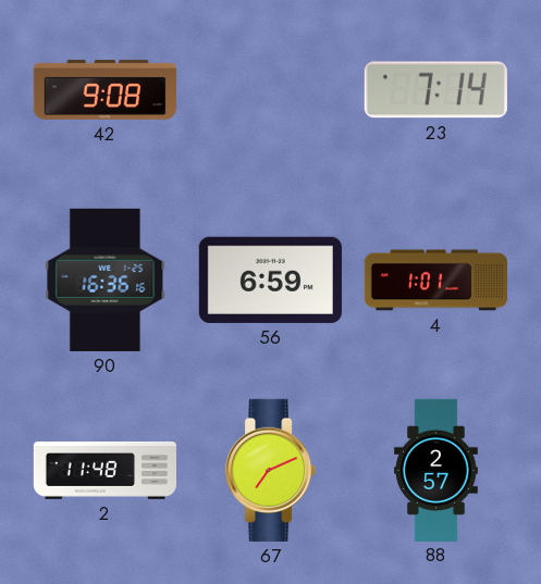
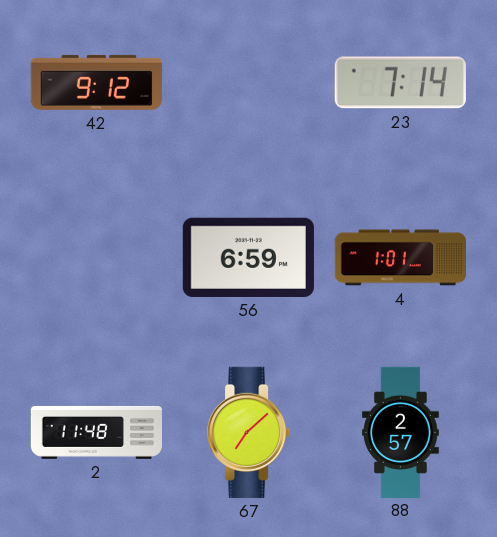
42: 9:08 -> 9:12
90: 16:36 -> none
67: 7:11 -> 7:08
